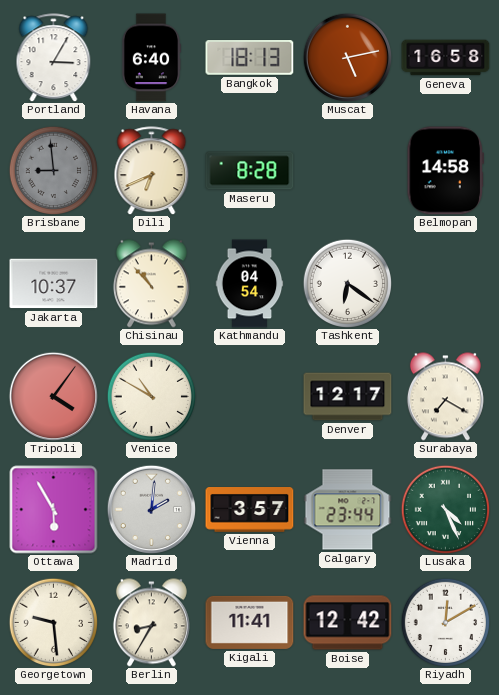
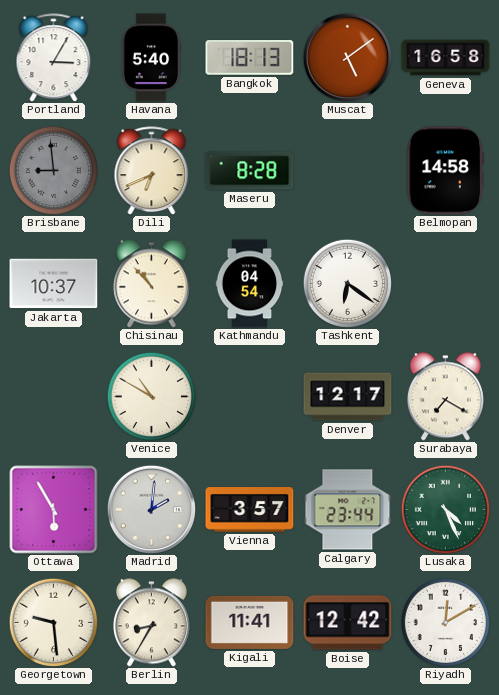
Havana: 6:40 -> 5:40
Muscat: 5:13 -> 5:09
Tripoli: 4:06 -> none
